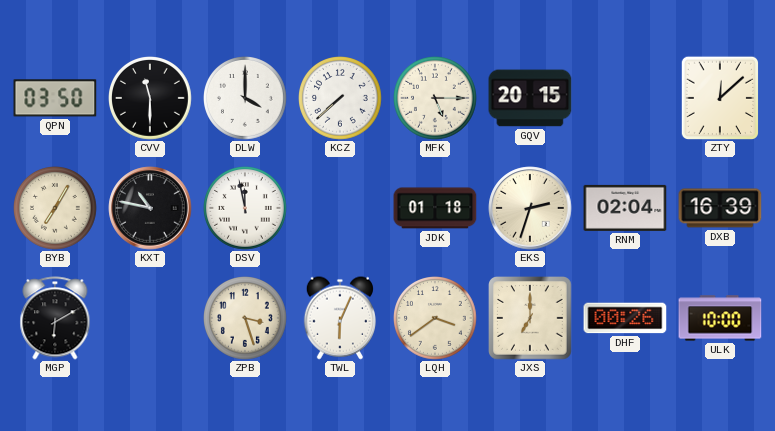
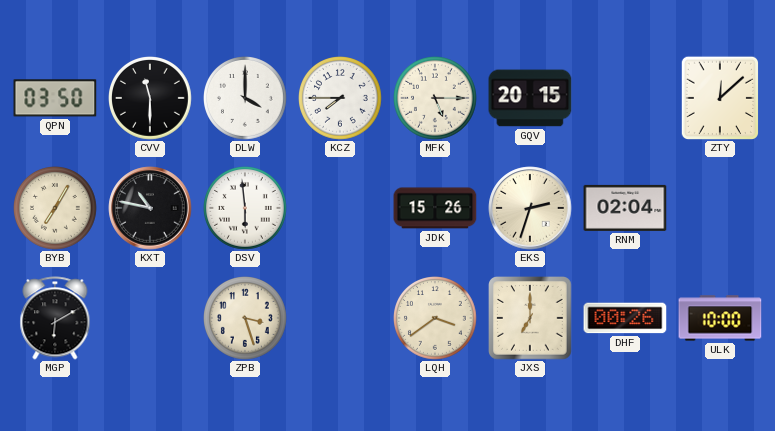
KCZ: 7:38 -> 7:45
DSV: 11:58 -> 5:59
JDK: 01:18 -> 15:26
DXB: 16:39 -> none
TWL: 6:04 -> none
